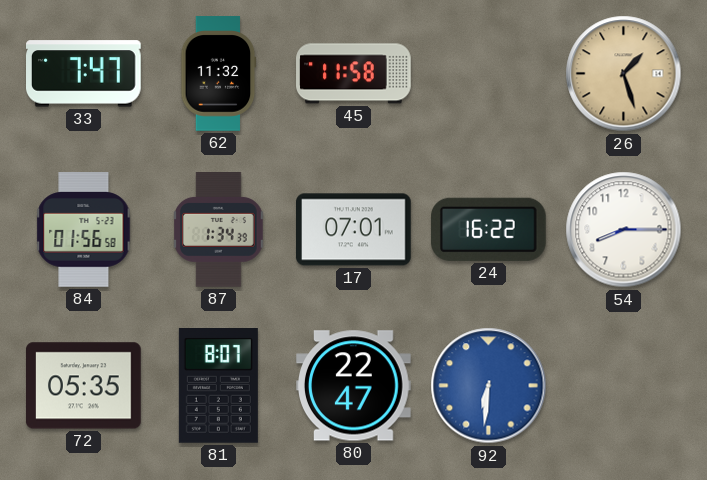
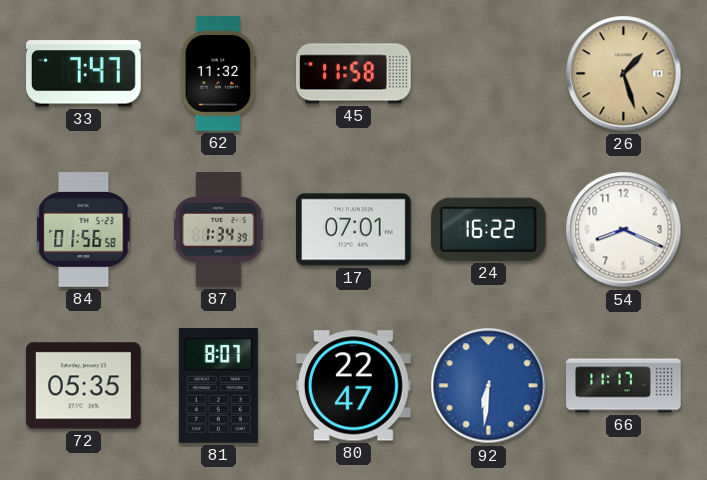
54: 8:15 -> 8:19
66: none -> 11:17
